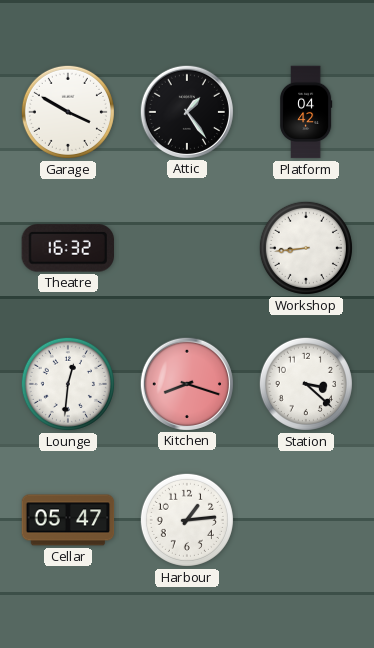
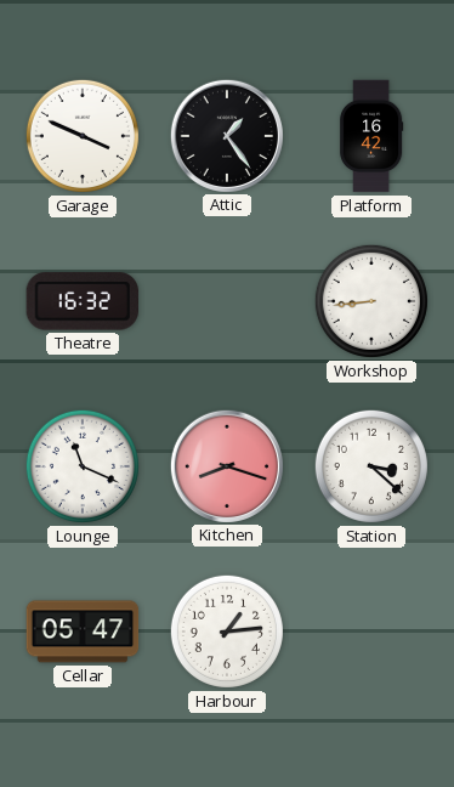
Garage: 3:50 -> 3:49
Platform: 04:42 -> 16:42
Lounge: 12:31 -> 11:19
